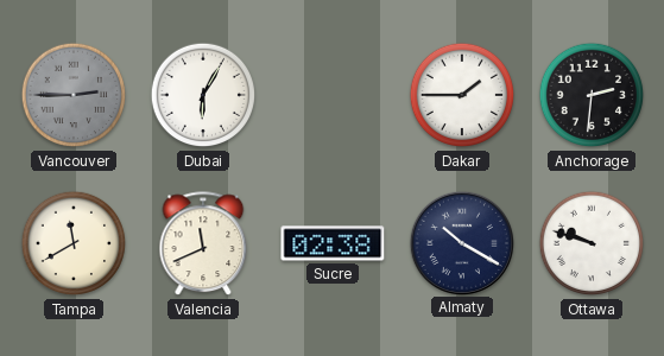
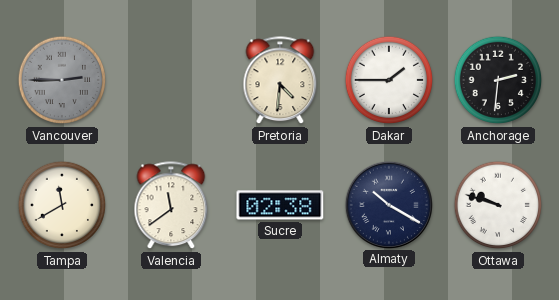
Dubai: 6:05 -> none
Pretoria: none -> 4:31
Valencia: 11:41 -> 11:39
